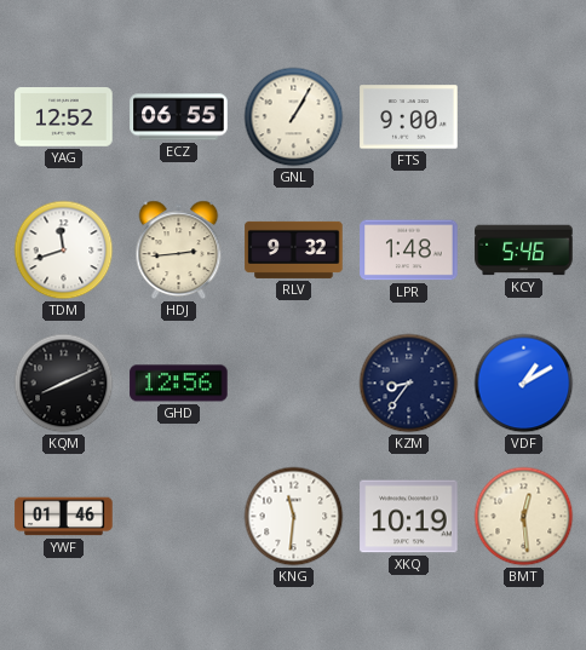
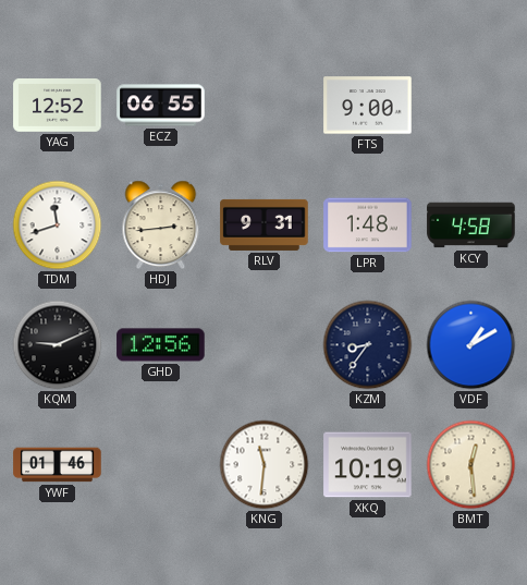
GNL: 1:05 -> none
RLV: 9:32 -> 9:31
KCY: 5:46 -> 4:58
KQM: 8:11 -> 9:11
